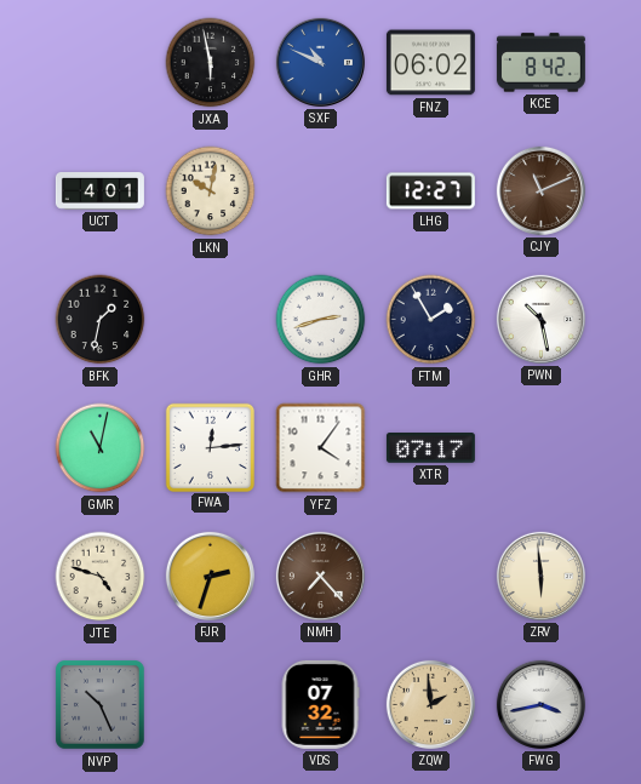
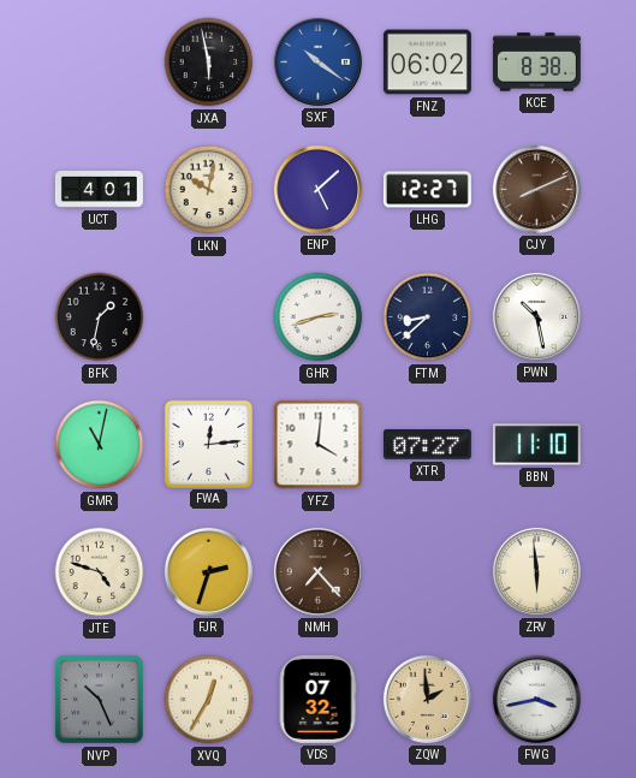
SXF: 10:49 -> 10:21
KCE: 8:42 -> 8:38
ENP: none -> 5:08
CJY: 11:11 -> 8:11
FTM: 1:55 -> 8:38
YFZ: 4:06 -> 4:01
XTR: 07:17 -> 07:27
BBN: none -> 11:10
XVQ: none -> 12:35
